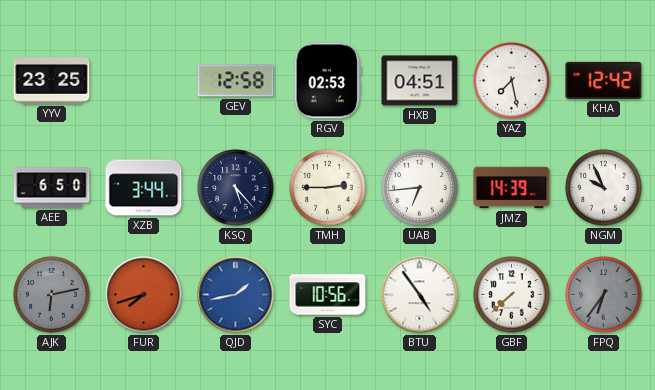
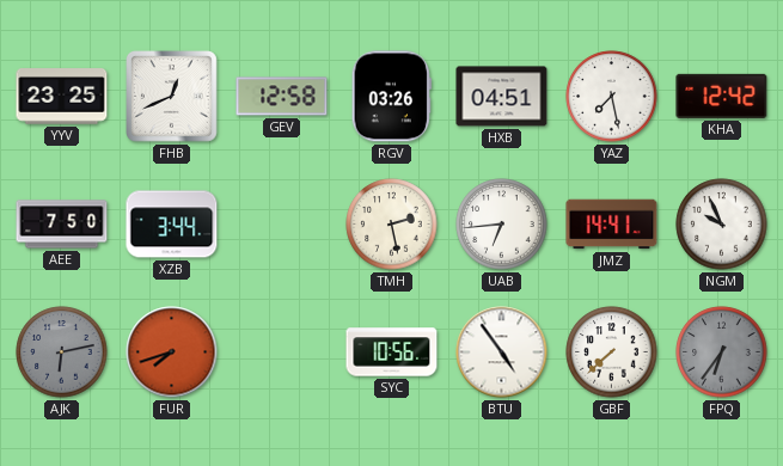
FHB: none -> 12:41
RGV: 02:53 -> 03:26
AEE: 6:50 -> 7:50
KSQ: 5:23 -> none
TMH: 2:45 -> 2:28
JMZ: 14:39 -> 14:41
QJD: 1:43 -> none
